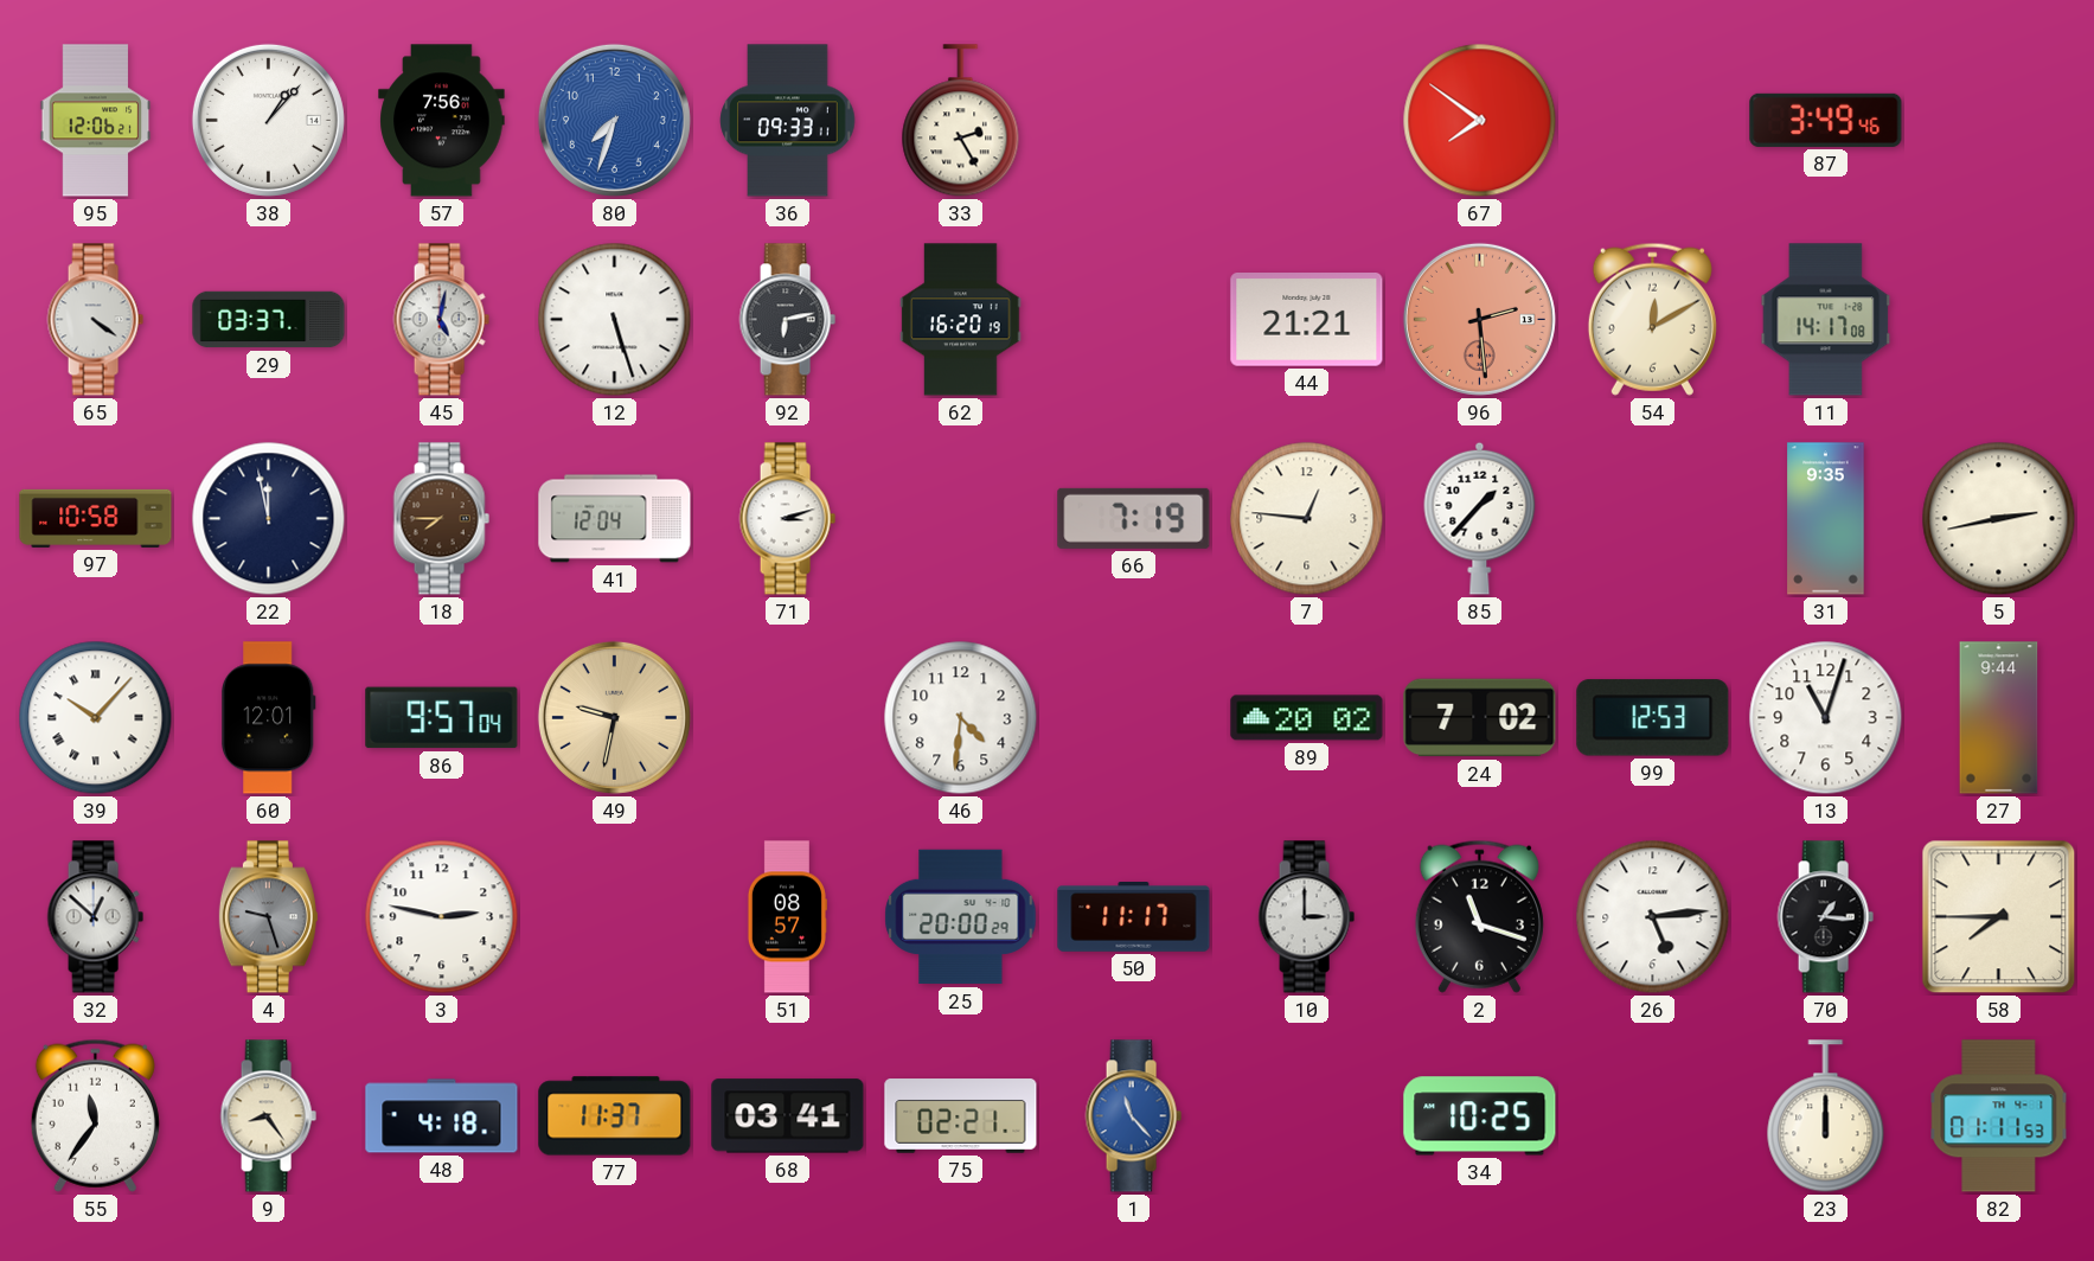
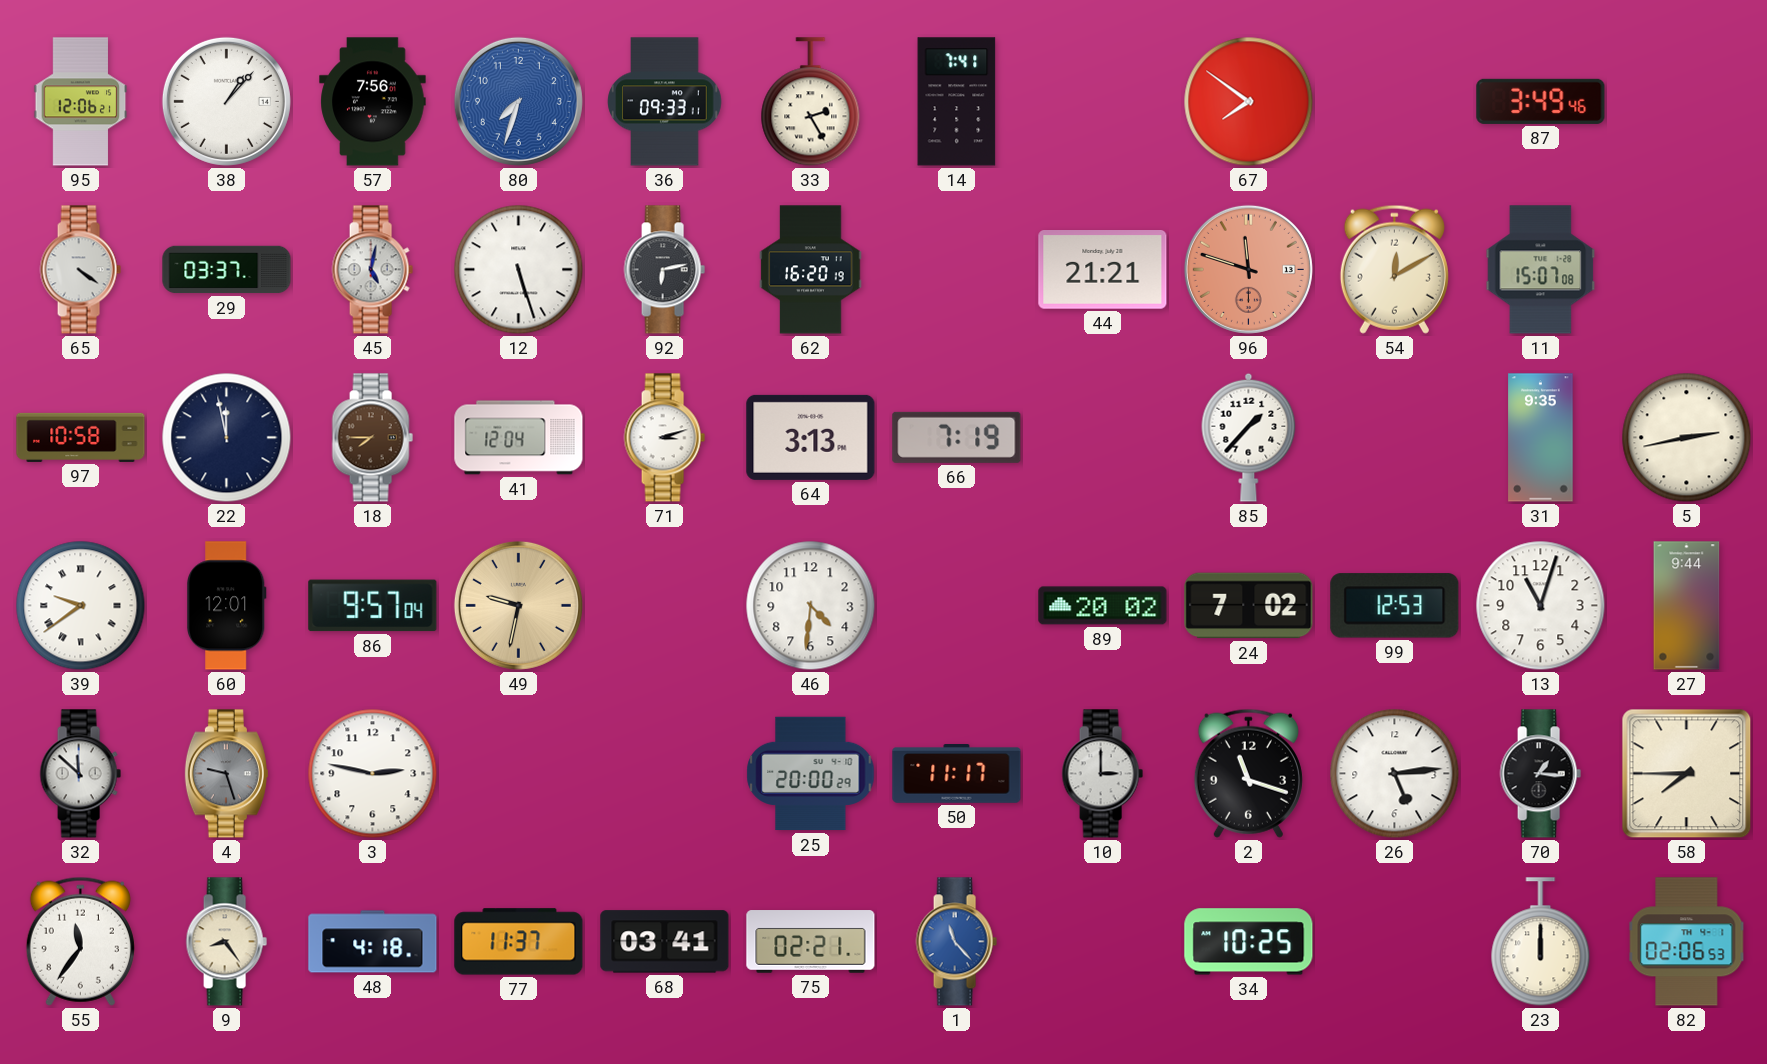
14: none -> 7:41
96: 2:29 -> 11:48
11: 14:17 -> 15:07
64: none -> 3:13
7: 12:46 -> none
39: 10:07 -> 9:39
32: 12:52 -> 11:52
51: 08:57 -> none
82: 01:11 -> 02:06
